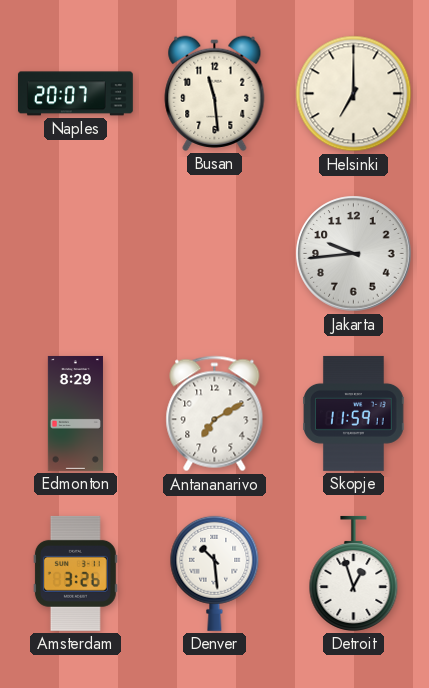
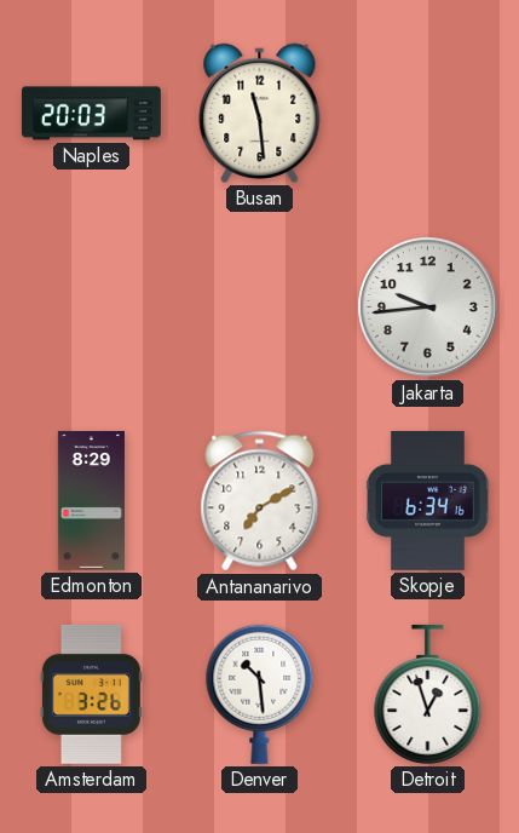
Naples: 20:07 -> 20:03
Helsinki: 7:00 -> none
Skopje: 11:59 -> 6:34
